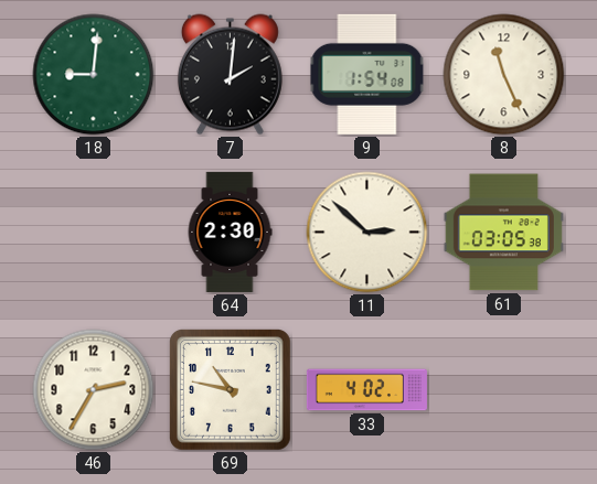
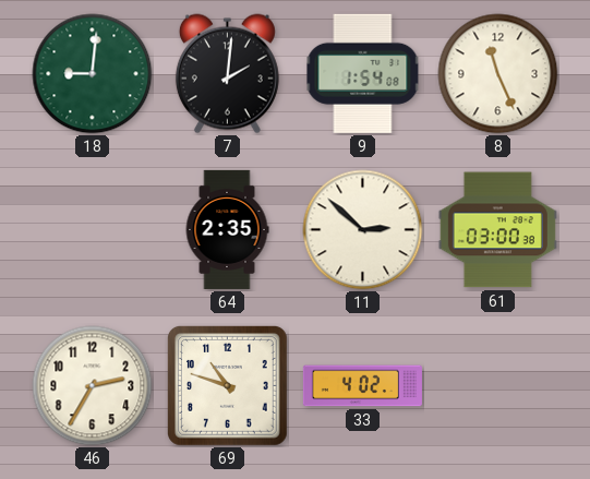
64: 2:30 -> 2:35
61: 03:05 -> 03:00
69: 10:47 -> 10:48
